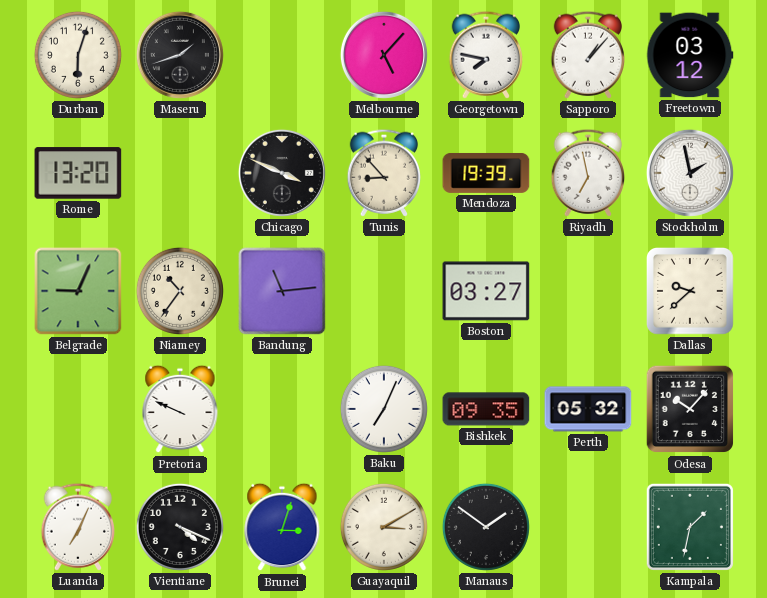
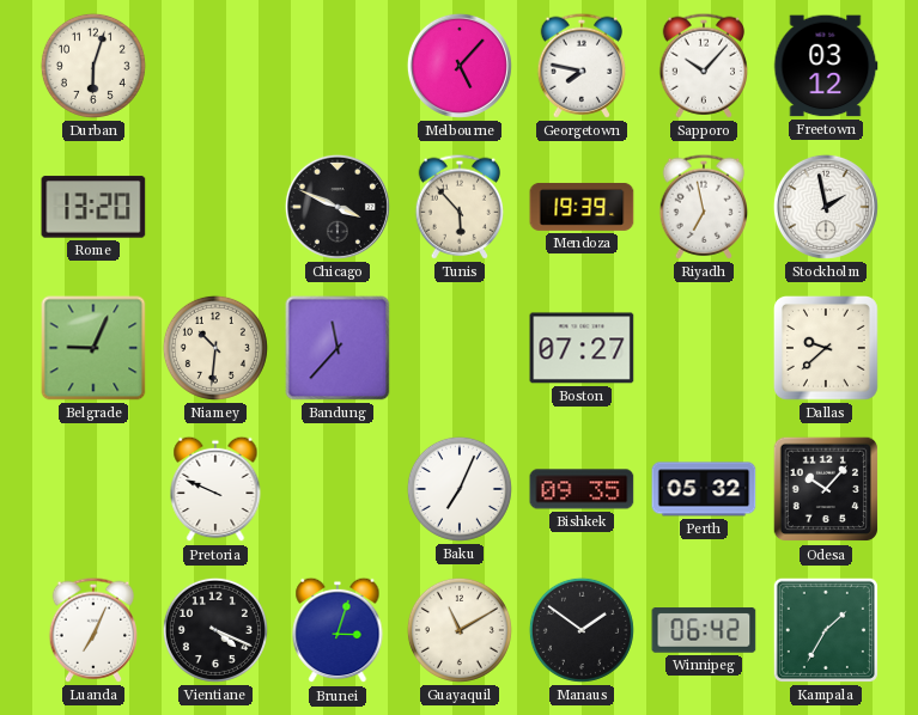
Maseru: 1:42 -> none
Sapporo: 1:07 -> 10:07
Tunis: 8:53 -> 5:53
Niamey: 10:36 -> 10:31
Bandung: 11:14 -> 11:37
Boston: 03:27 -> 07:27
Guayaquil: 3:10 -> 11:10
Winnipeg: none -> 06:42
Kampala: 1:32 -> 1:35
